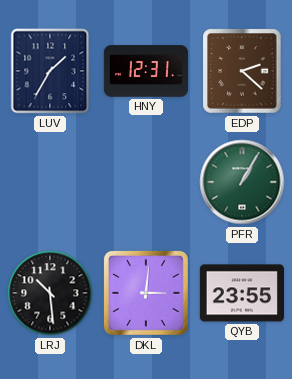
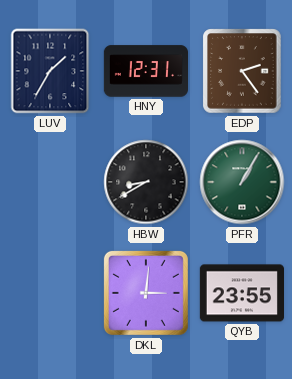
EDP: 2:22 -> 2:24
HBW: none -> 8:40
LRJ: 10:29 -> none
